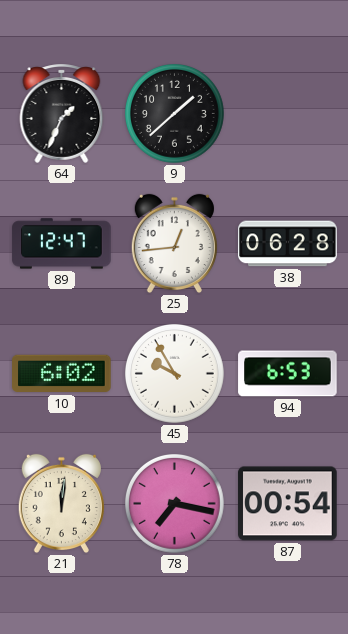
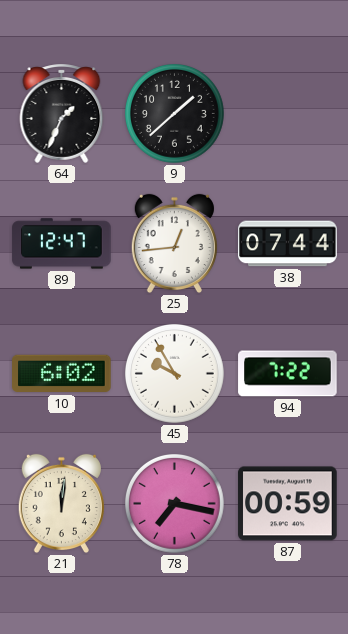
38: 06:28 -> 07:44
94: 6:53 -> 7:22
87: 00:54 -> 00:59
